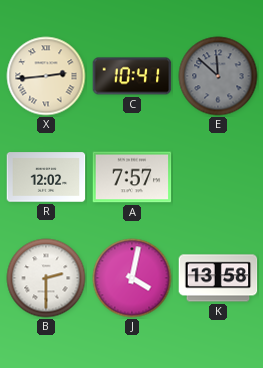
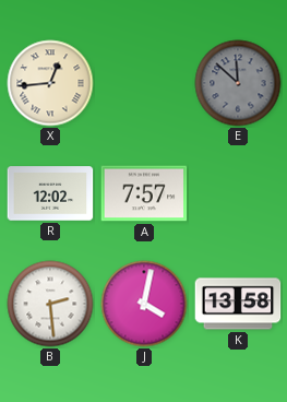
X: 2:44 -> 12:44
C: 10:41 -> none
B: 2:30 -> 2:29
